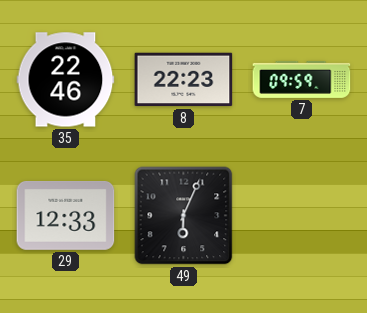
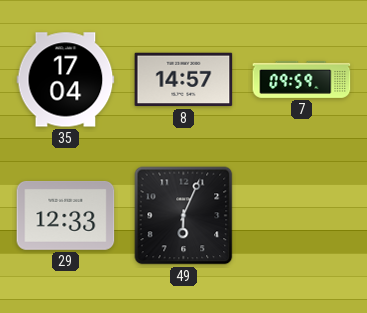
35: 22:46 -> 17:04
8: 22:23 -> 14:57
